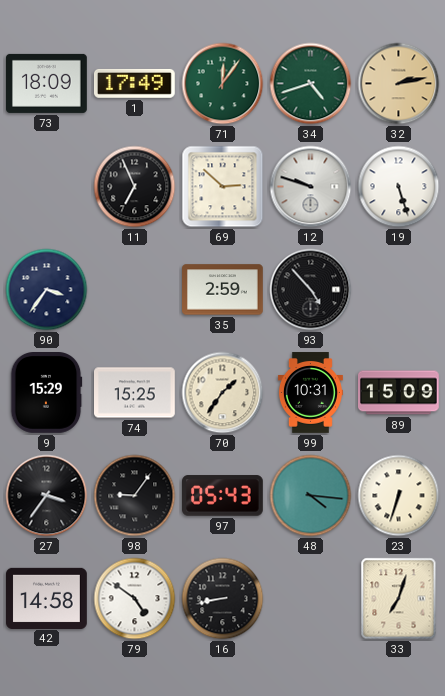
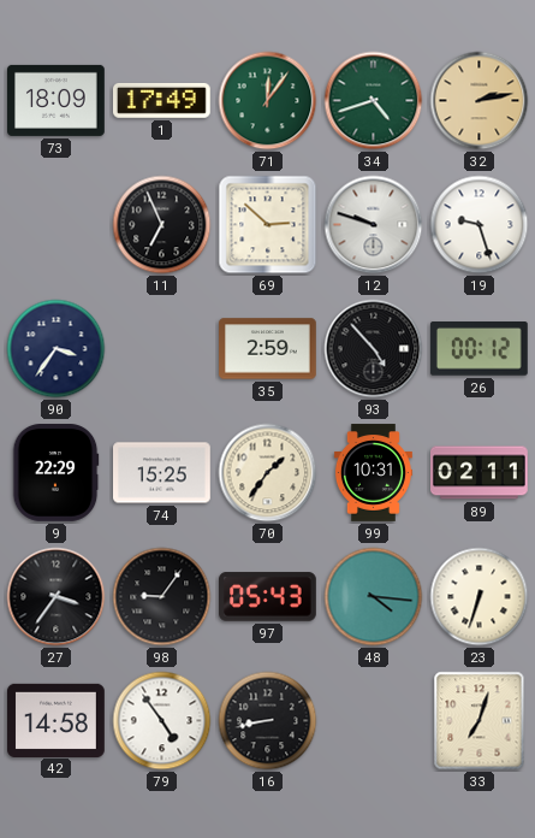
19: 5:27 -> 9:27
26: none -> 00:12
9: 15:29 -> 22:29
89: 15:09 -> 02:11
79: 4:51 -> 4:54
